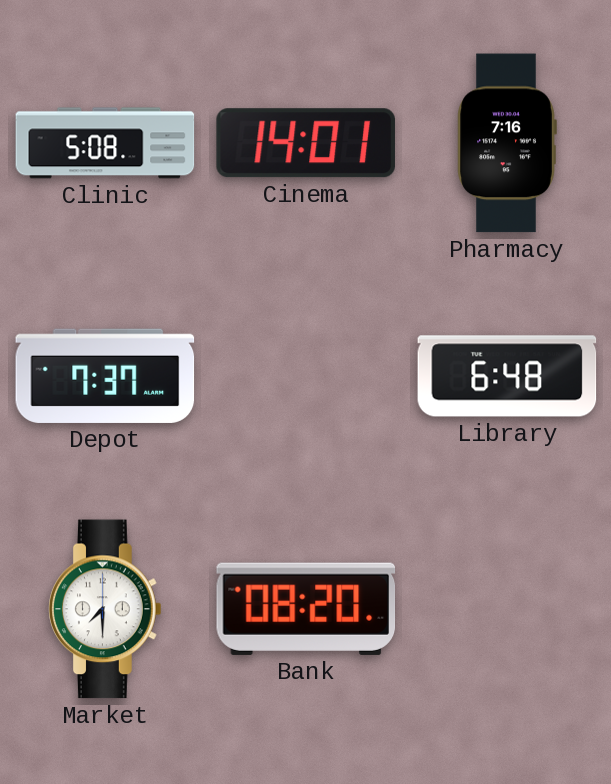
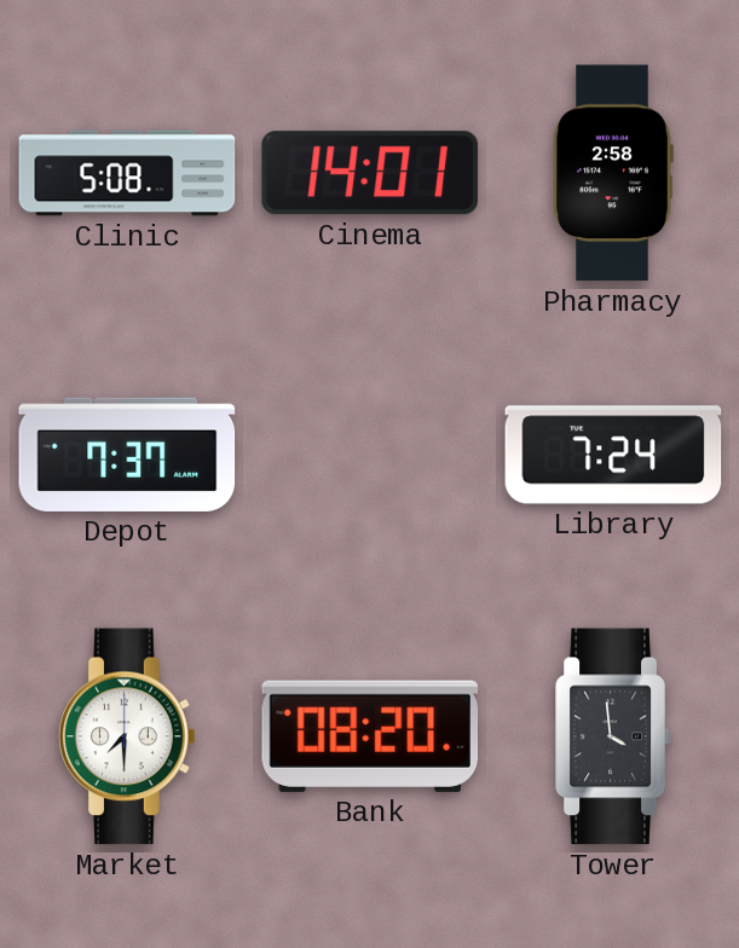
Pharmacy: 7:16 -> 2:58
Library: 6:48 -> 7:24
Tower: none -> 3:59
